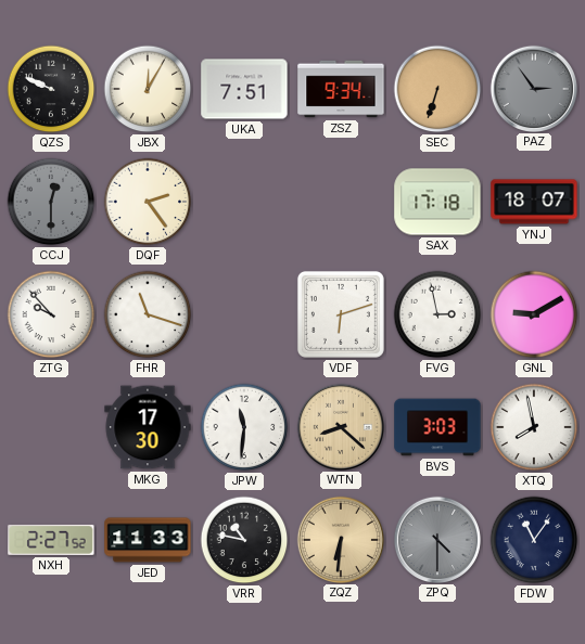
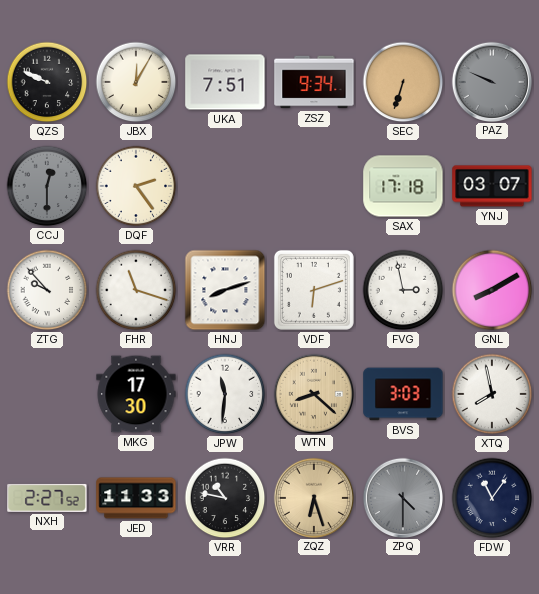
PAZ: 2:54 -> 9:49
YNJ: 18:07 -> 03:07
HNJ: none -> 8:12
GNL: 9:10 -> 8:10
ZQZ: 6:31 -> 6:27
